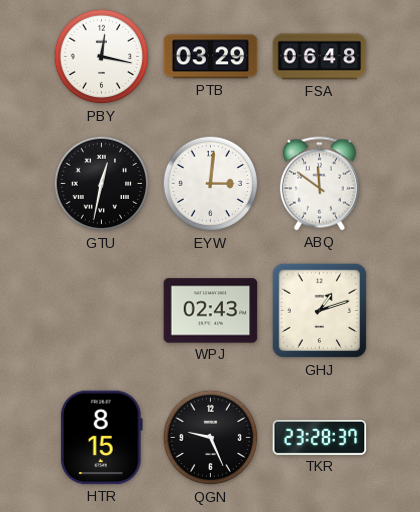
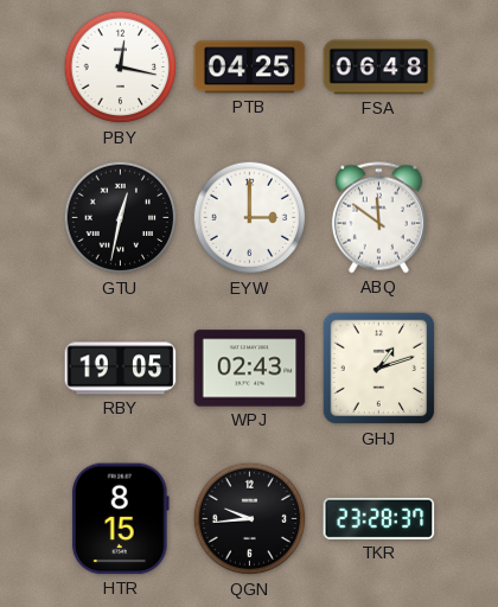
PTB: 03:29 -> 04:25
EYW: 3:01 -> 3:00
RBY: none -> 19:05
QGN: 9:26 -> 9:44
